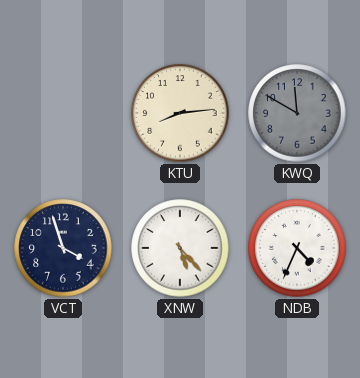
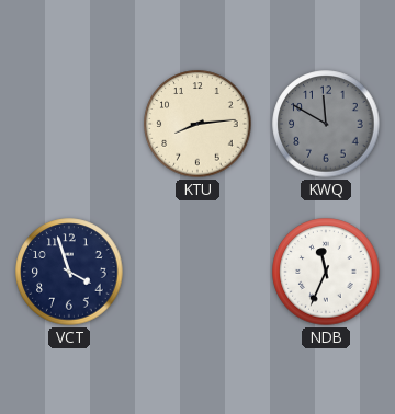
XNW: 5:23 -> none
NDB: 4:34 -> 11:34
